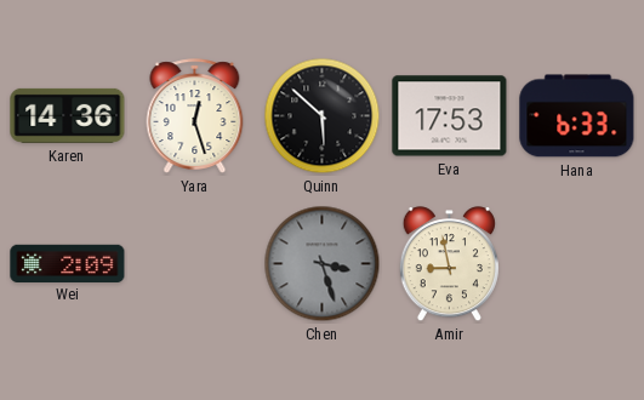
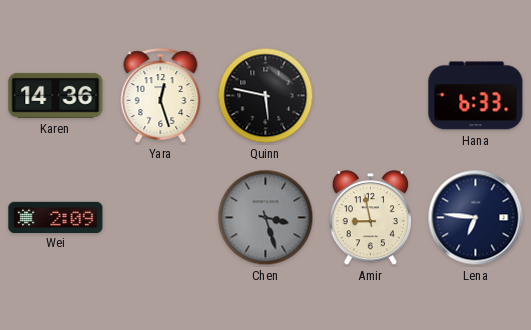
Quinn: 5:52 -> 5:47
Eva: 17:53 -> none
Lena: none -> 6:46
